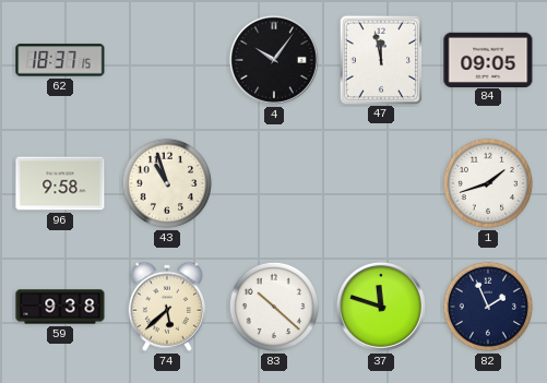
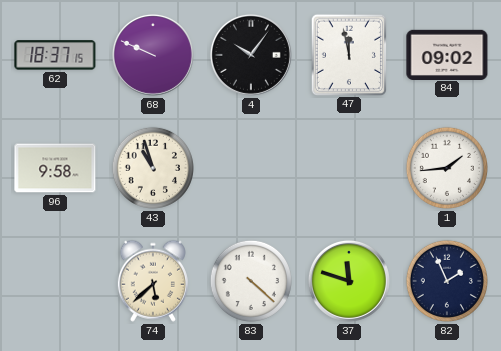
68: none -> 9:49
84: 09:05 -> 09:02
1: 1:42 -> 1:44
59: 9:38 -> none
83: 10:22 -> 4:22
